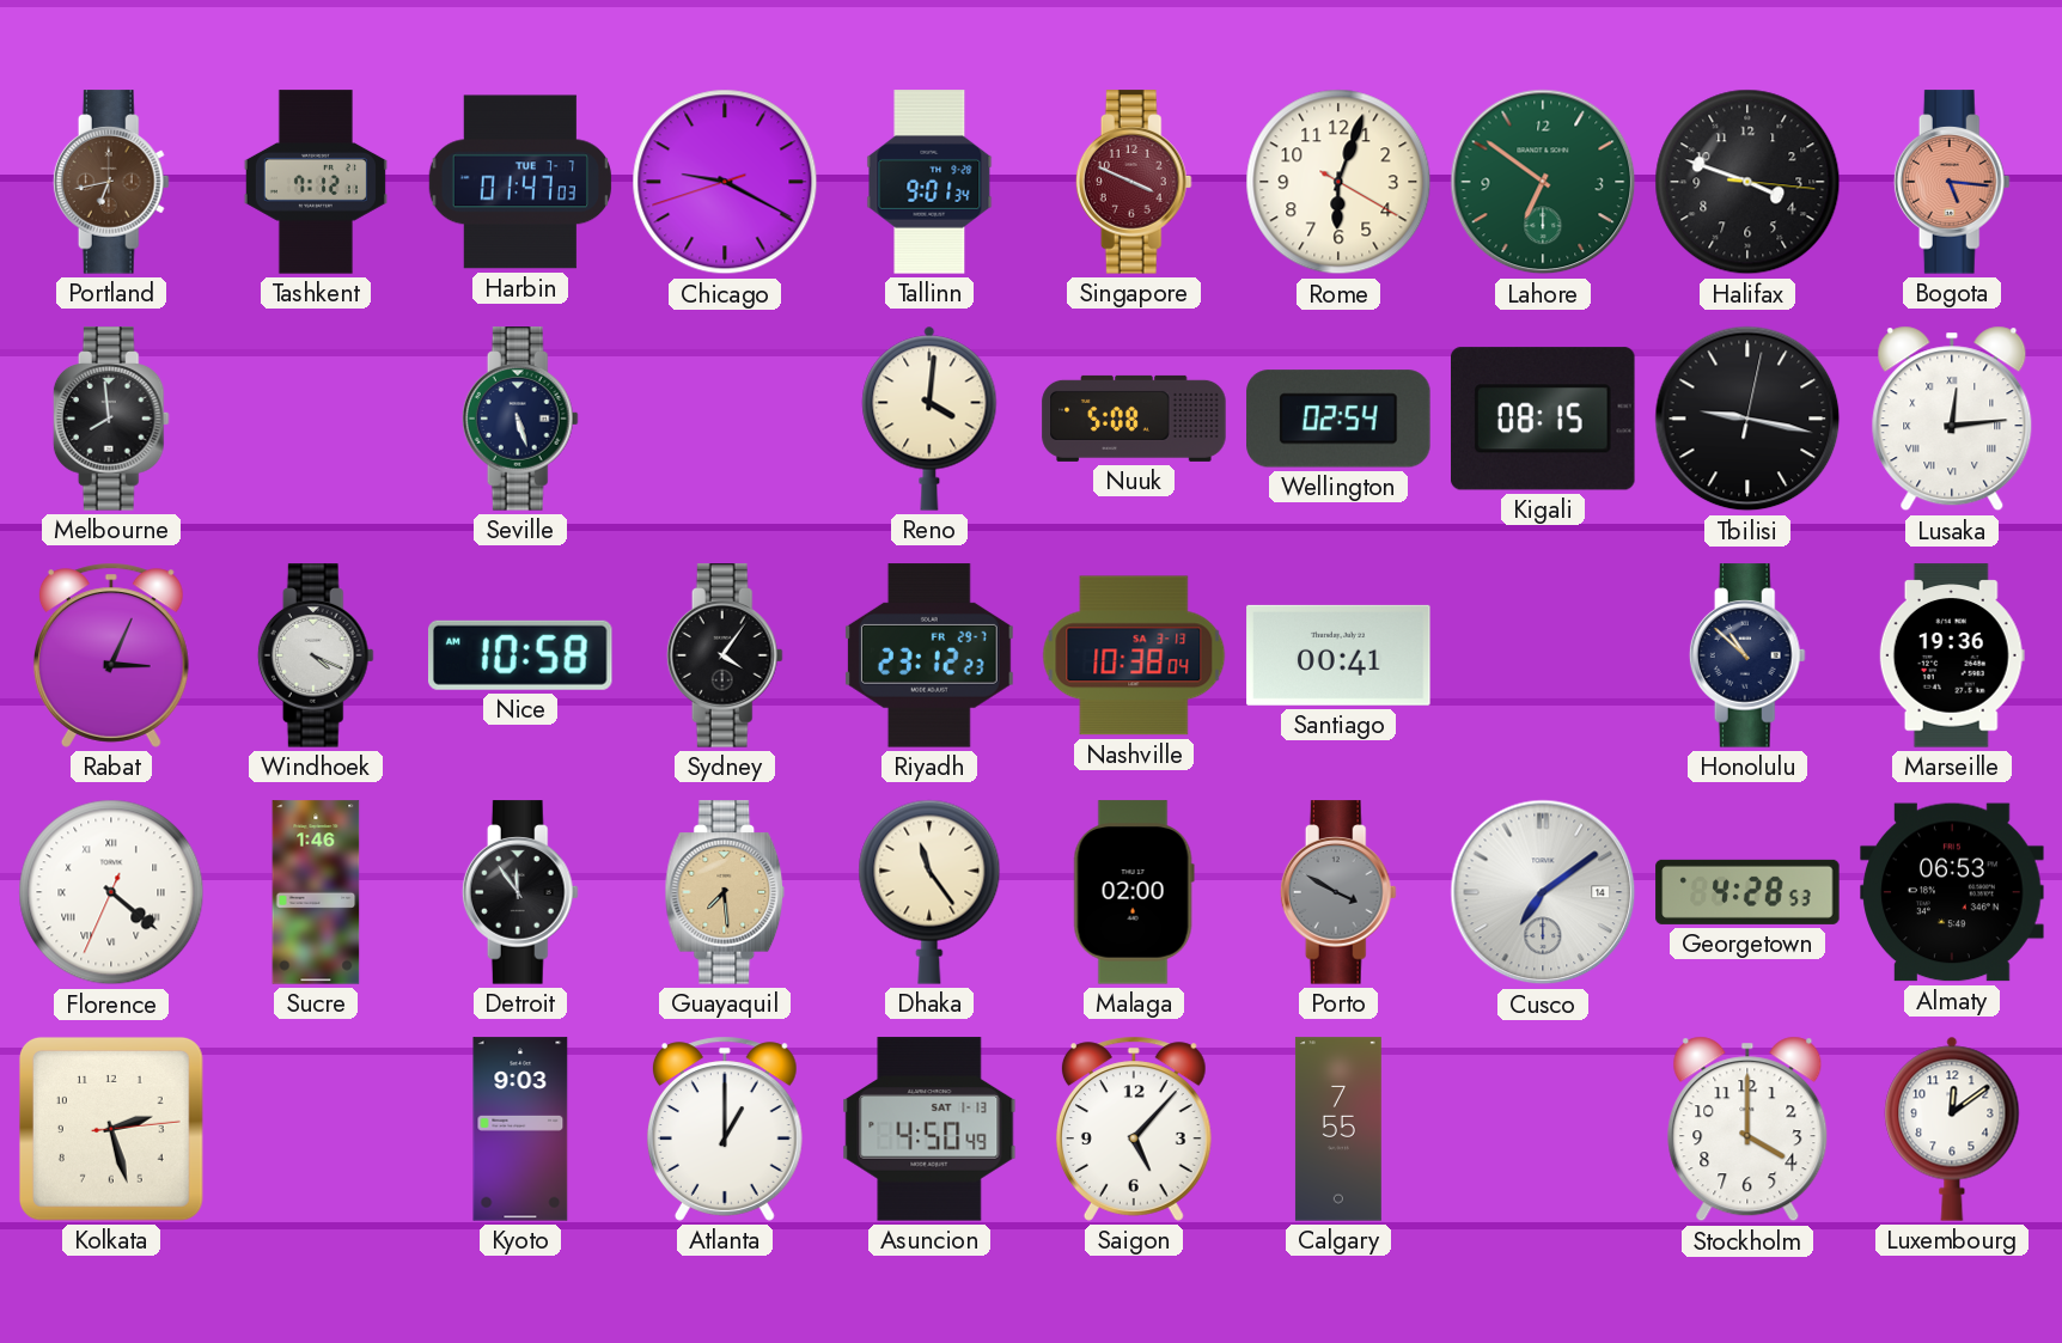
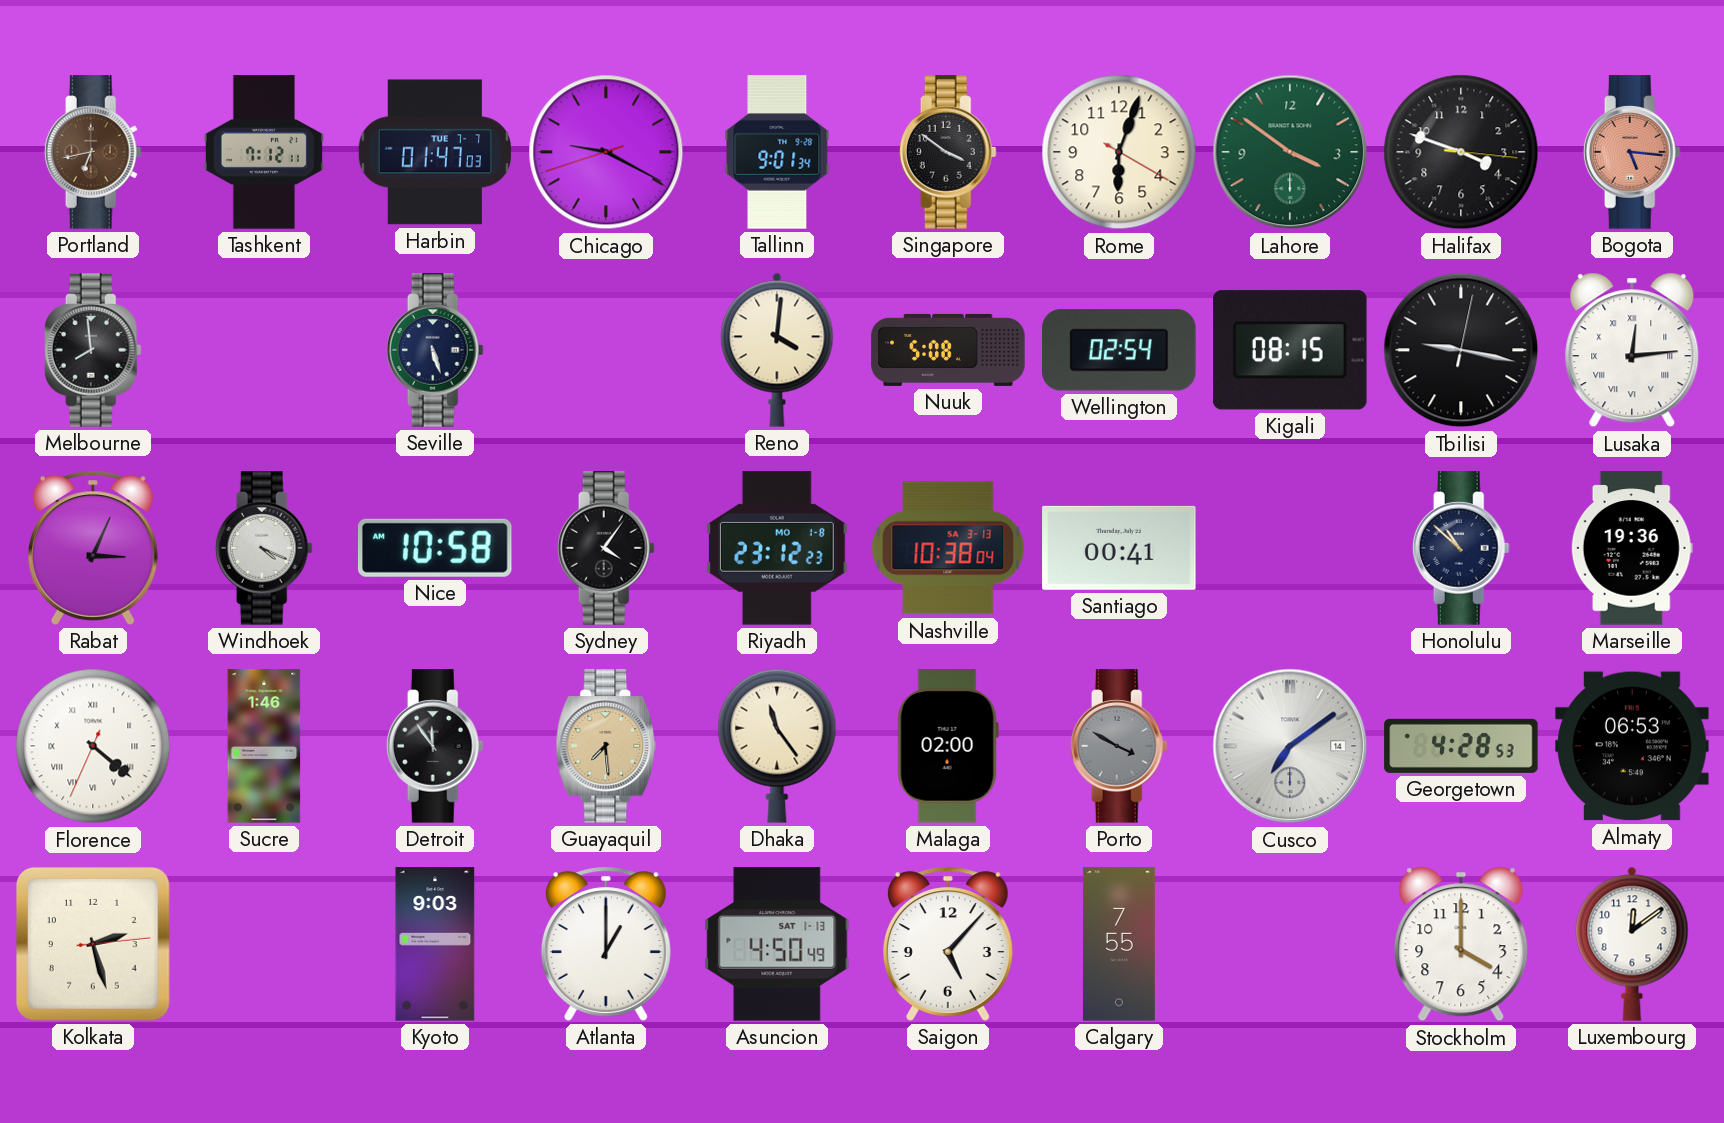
Singapore: 3:49 -> 3:51
Singapore dial: burgundy -> black
Lahore: 6:51 -> 3:51
Riyadh date: FR 29-7 -> MO 1-8
